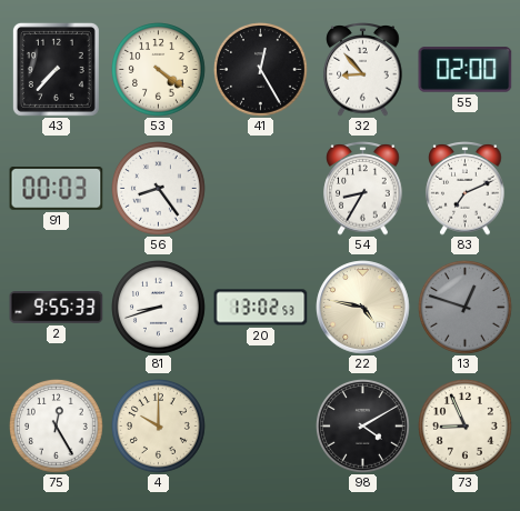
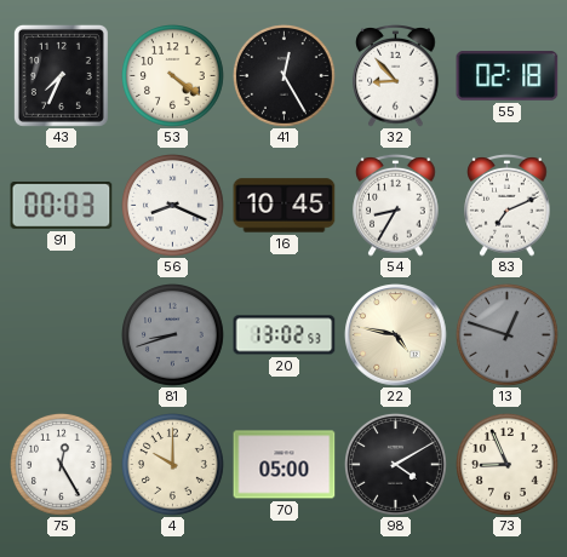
43: 7:37 -> 7:34
55: 02:00 -> 02:18
56: 8:24 -> 8:19
16: none -> 10:45
2: 9:55 -> none
81 dial: white -> grey
70: none -> 05:00
